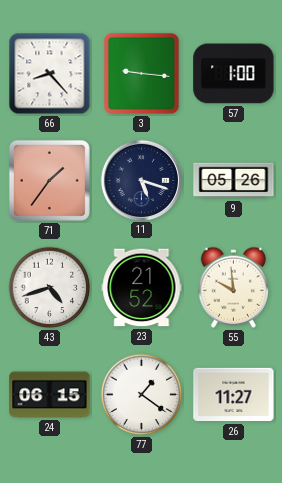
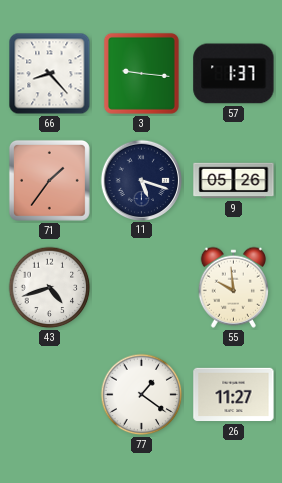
57: 1:00 -> 1:37
23: 21:52 -> none
24: 06:15 -> none
